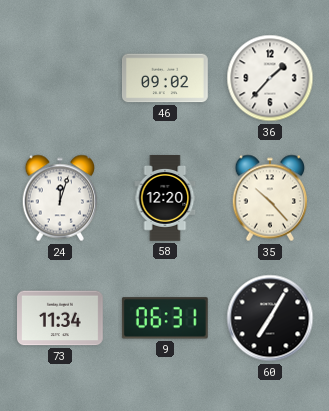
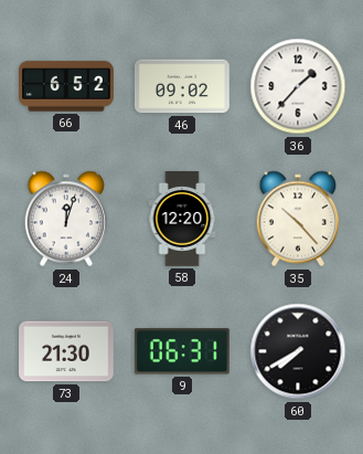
66: none -> 6:52
73: 11:34 -> 21:30
60: 7:05 -> 7:40
